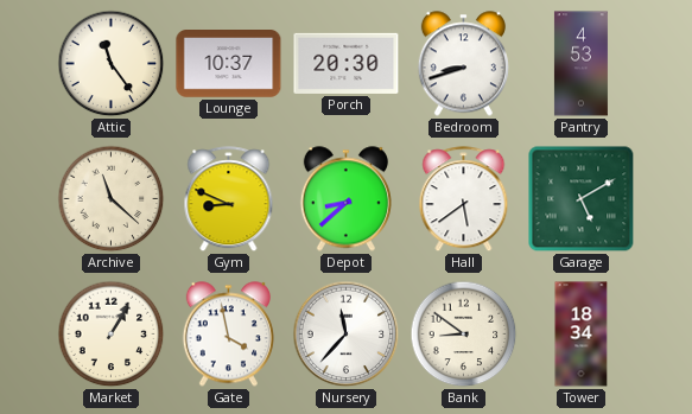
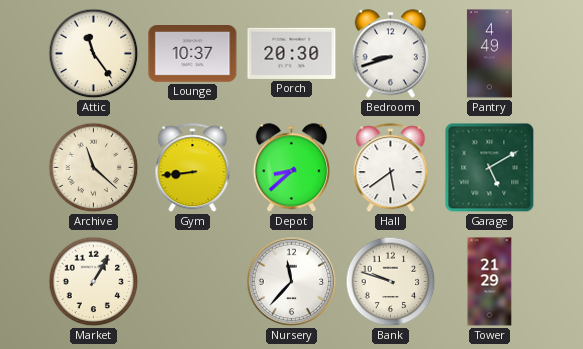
Pantry: 4:53 -> 4:49
Gym: 8:49 -> 8:44
Gate: 3:58 -> none
Bank: 8:51 -> 9:48
Tower: 18:34 -> 21:29
